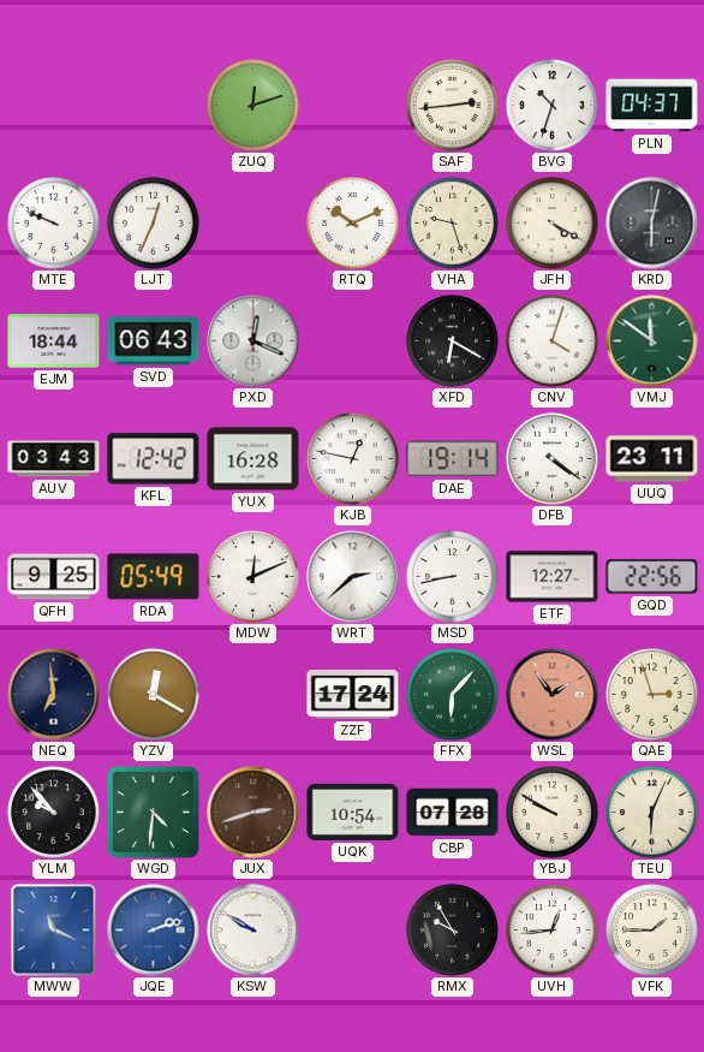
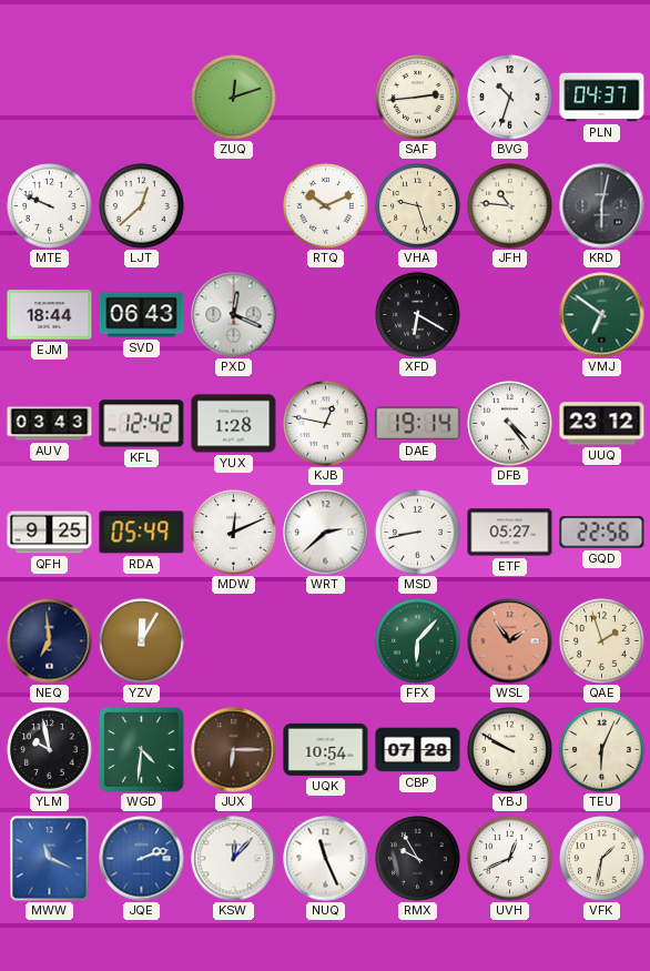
LJT: 12:34 -> 12:38
JFH: 4:20 -> 10:46
CNV: 4:03 -> none
VMJ: 11:51 -> 6:51
YUX: 16:28 -> 1:28
DFB: 4:21 -> 4:24
UUQ: 23:11 -> 23:12
ETF: 12:27 -> 05:27
YZV: 12:20 -> 12:05
ZZF: 17:24 -> none
QAE: 2:57 -> 1:57
YLM: 9:53 -> 9:58
JUX: 2:42 -> 6:15
KSW: 9:50 -> 12:07
NUQ: none -> 11:26
UVH: 12:44 -> 12:41
VFK: 1:45 -> 1:32
